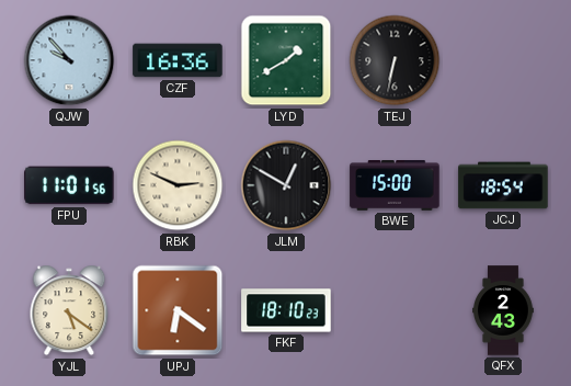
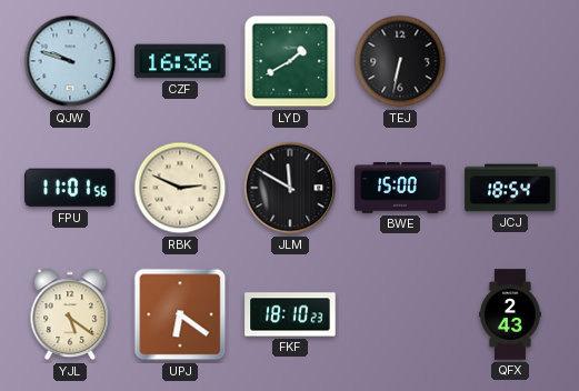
QJW: 9:53 -> 9:48
JLM: 12:50 -> 11:50
